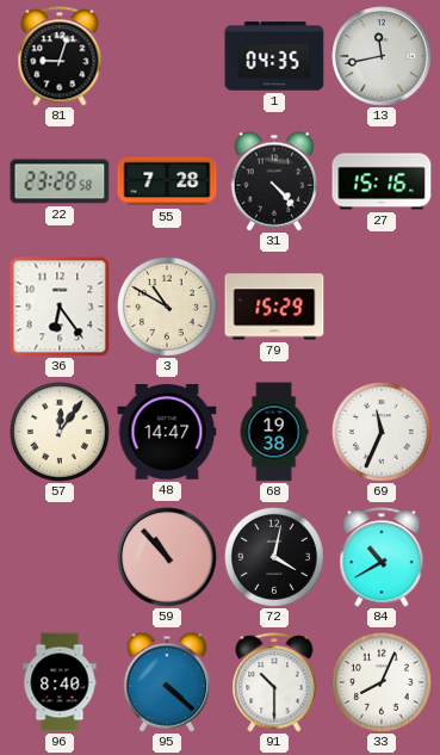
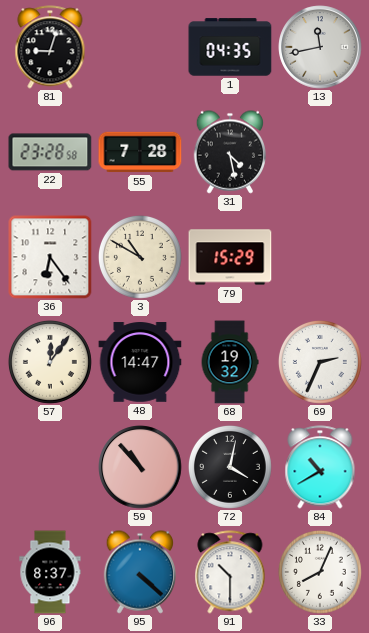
31: 4:23 -> 4:28
27: 15:16 -> none
68: 19:38 -> 19:32
69: 11:34 -> 2:34
96: 8:40 -> 8:37
